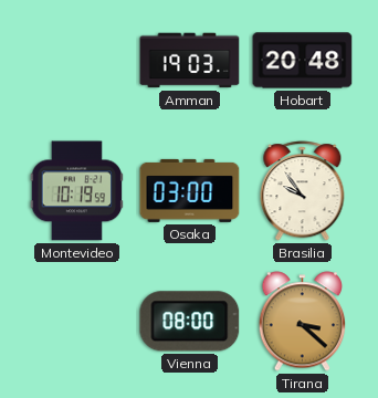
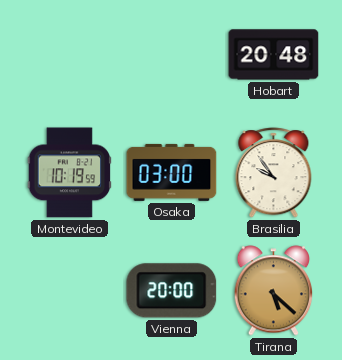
Amman: 19:03 -> none
Vienna: 08:00 -> 20:00
Tirana: 3:22 -> 5:22
